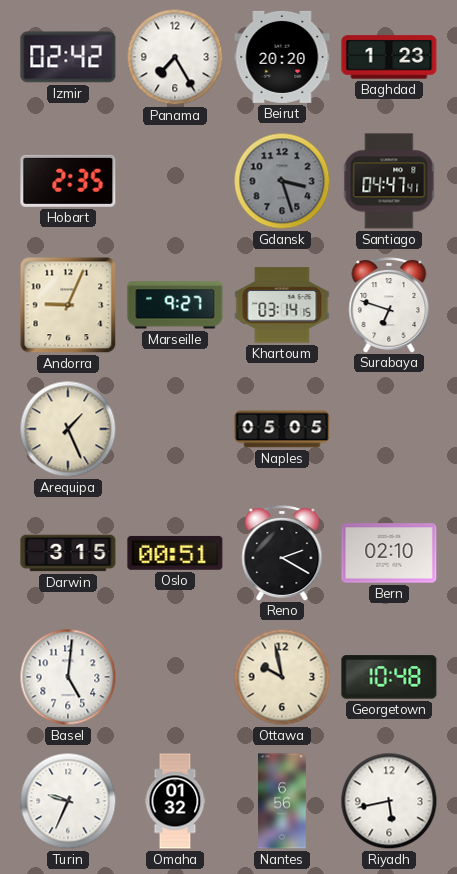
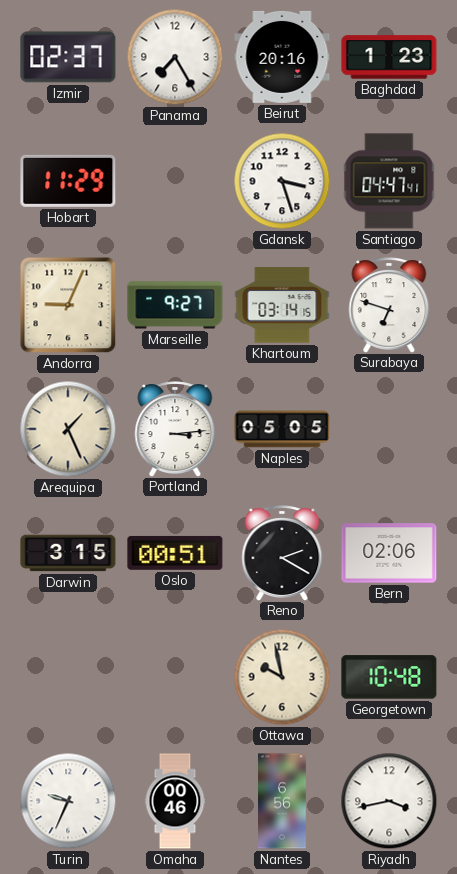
Izmir: 02:42 -> 02:37
Beirut: 20:20 -> 20:16
Hobart: 2:35 -> 11:29
Gdansk dial: grey -> white
Portland: none -> 3:14
Bern: 02:10 -> 02:06
Basel: 5:01 -> none
Omaha: 01:32 -> 00:46
Riyadh: 5:43 -> 3:43
